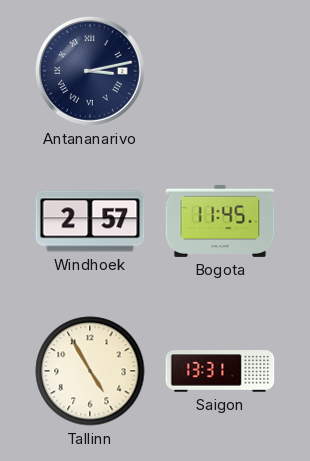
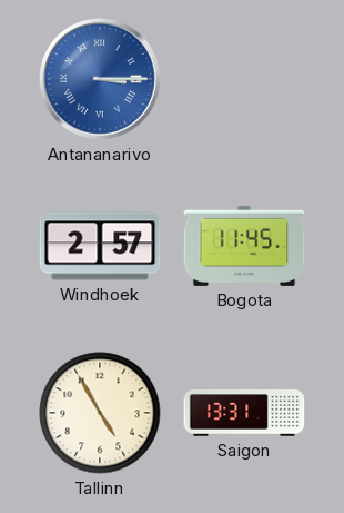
Antananarivo: 3:13 -> 3:15
Antananarivo dial: navy -> blue
